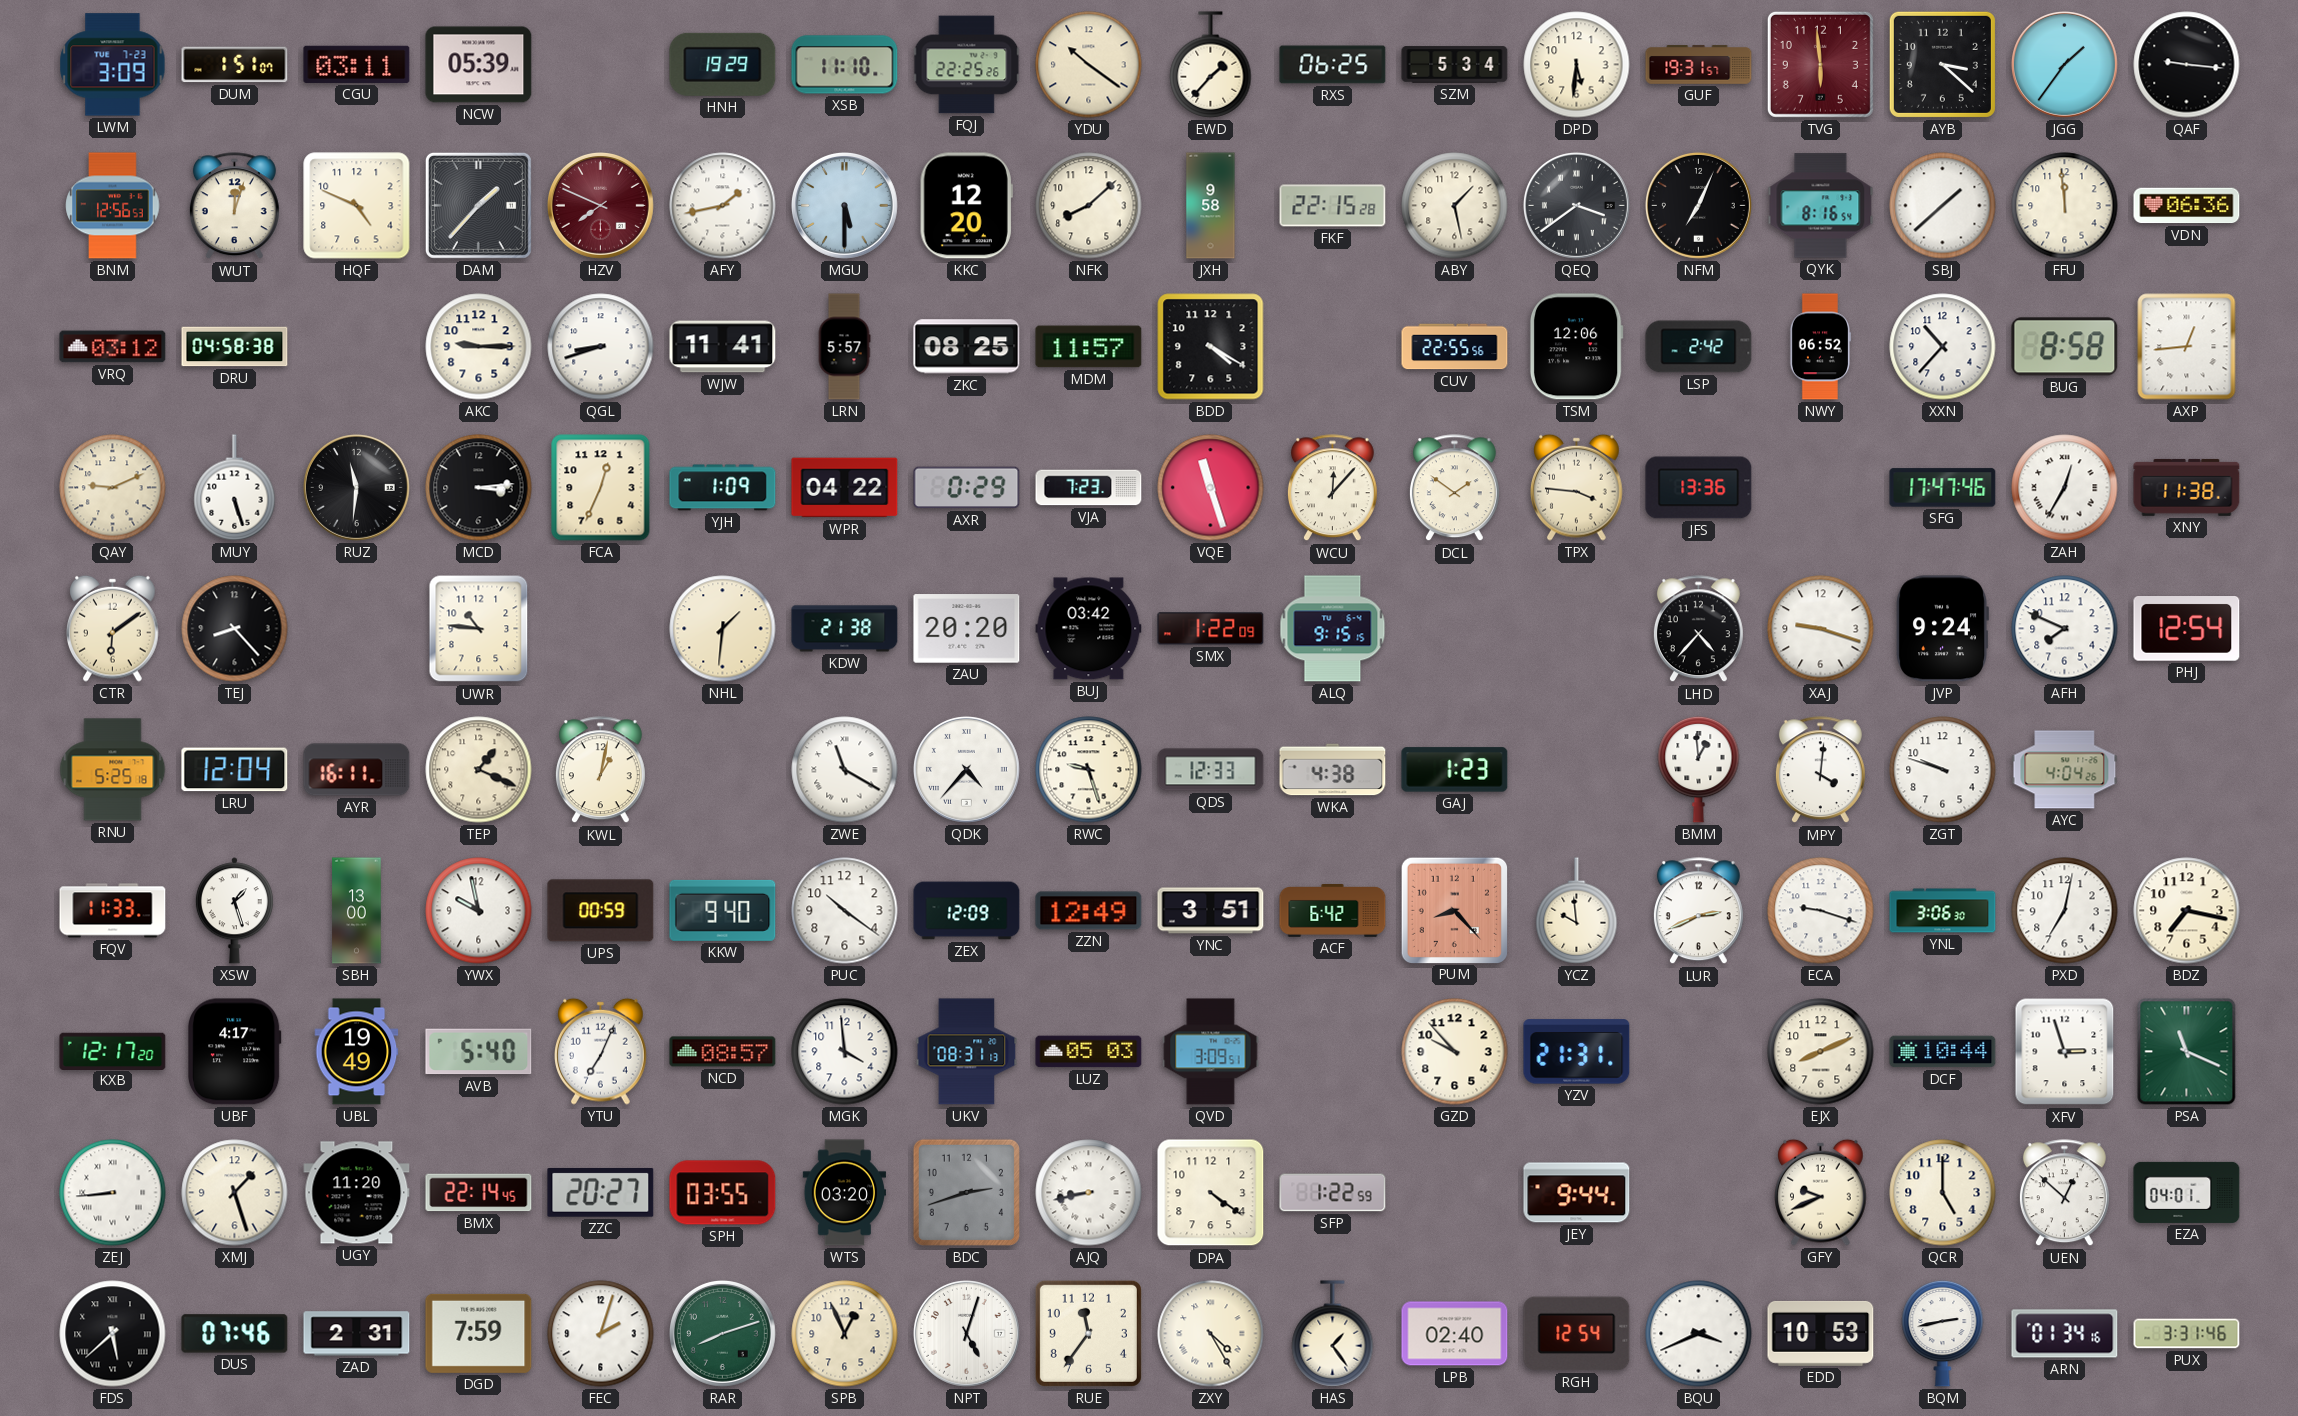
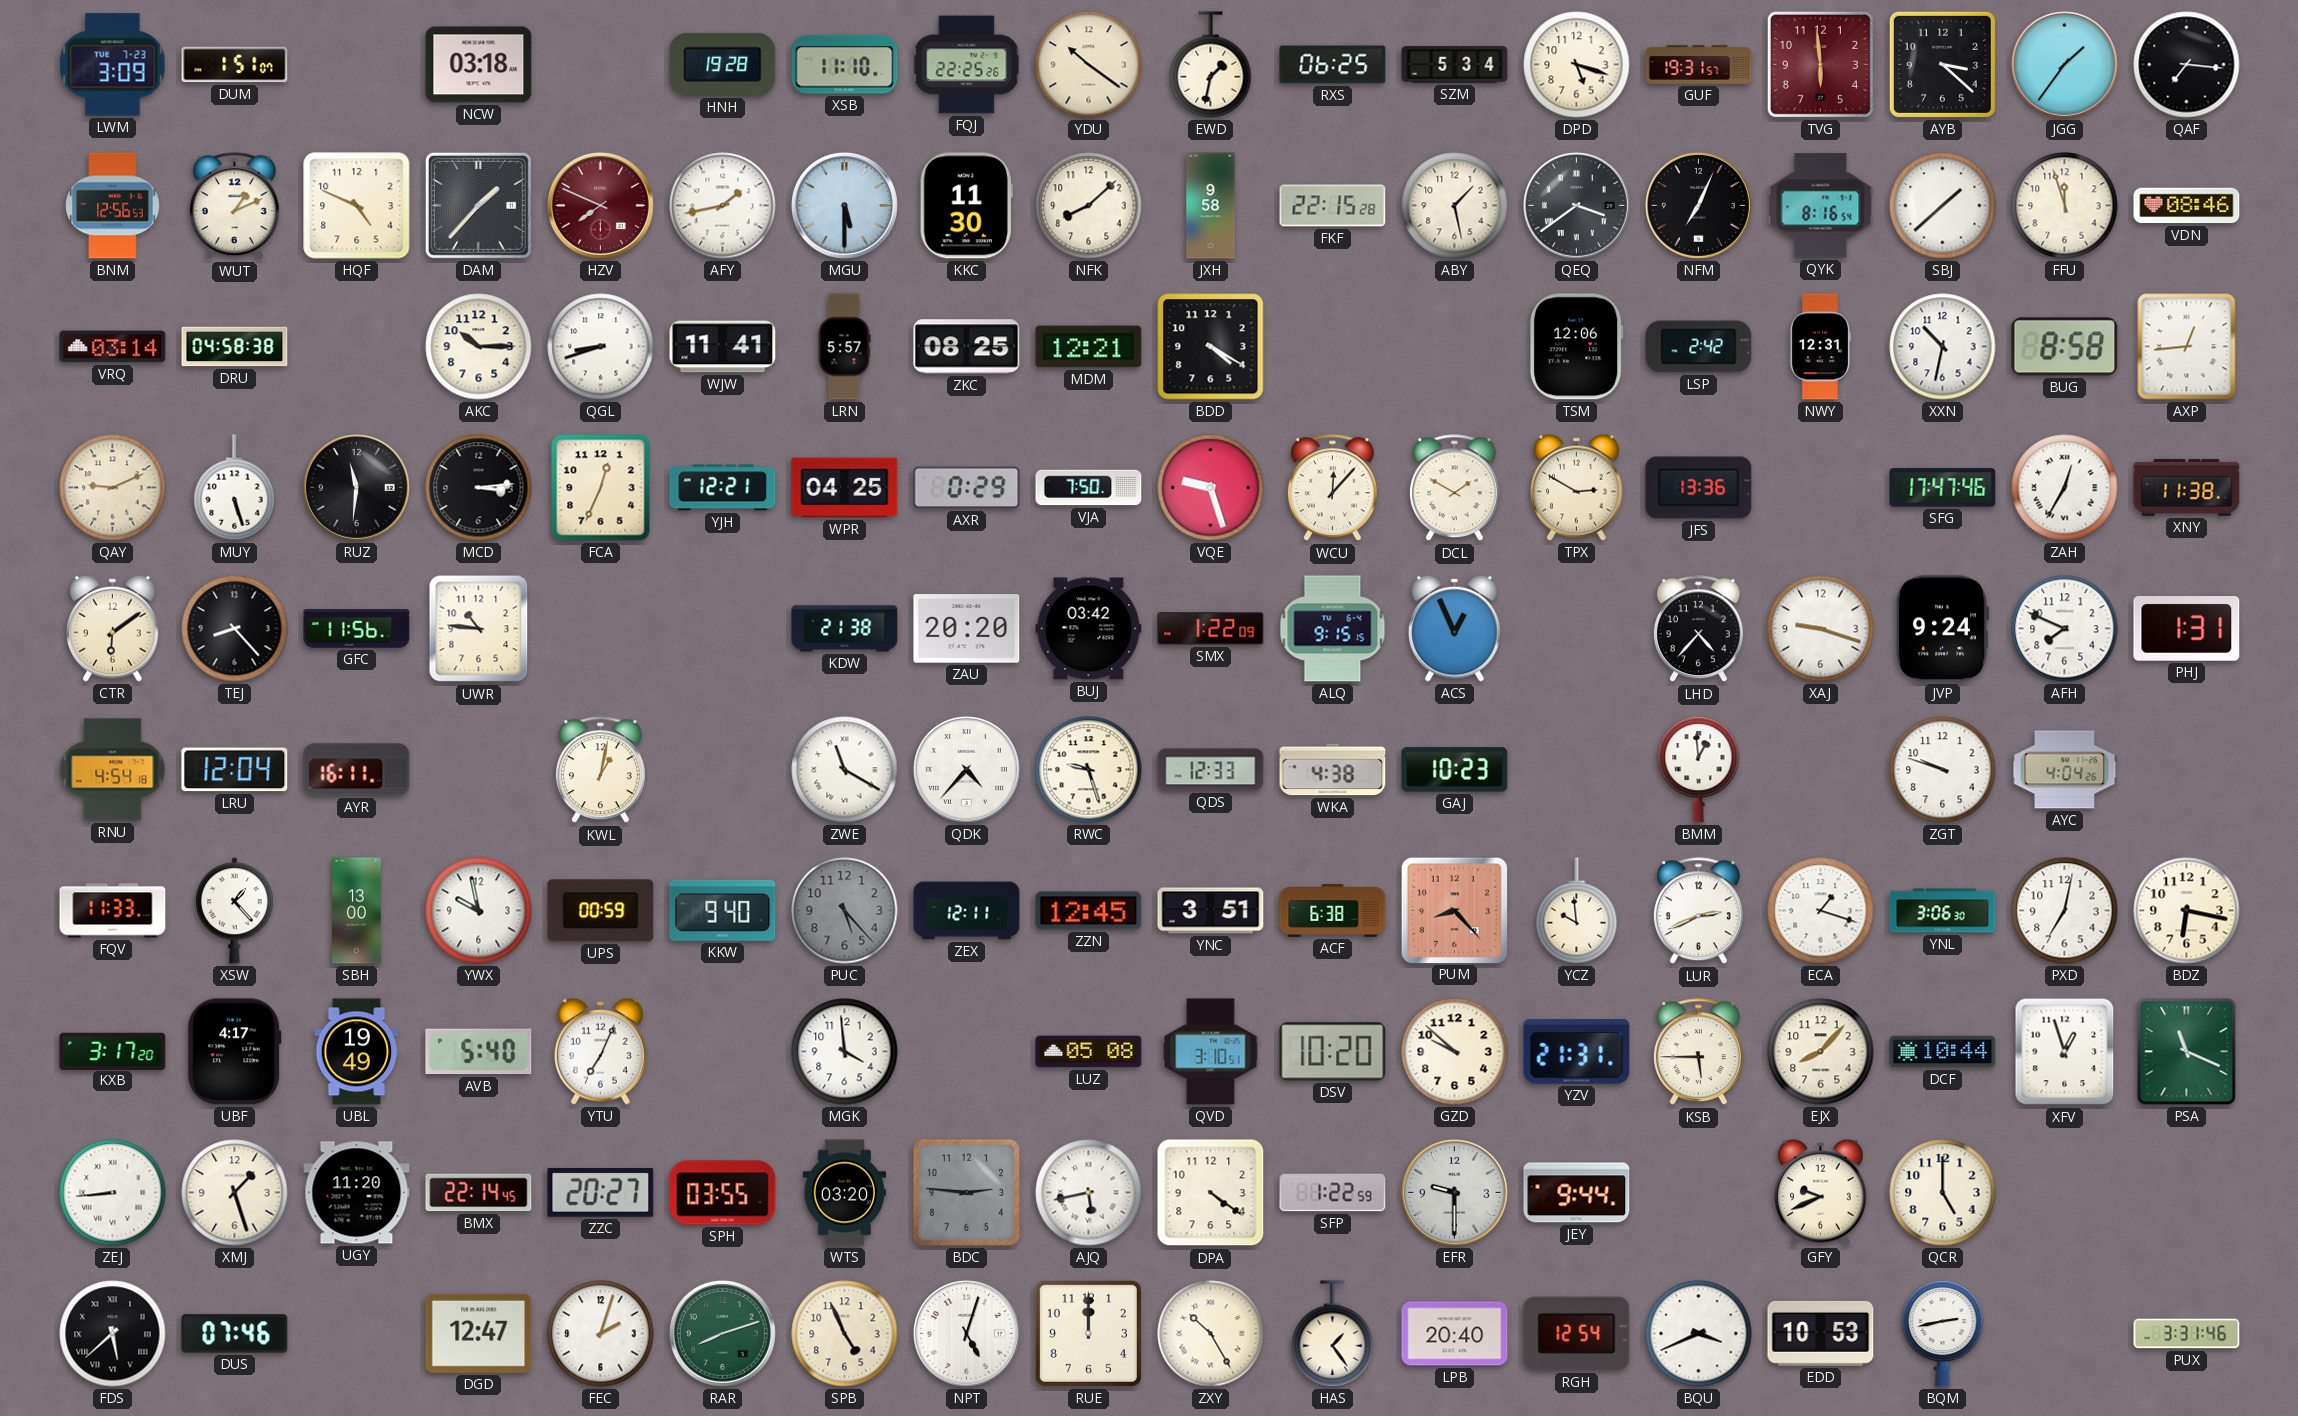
CGU: 03:11 -> none
NCW: 05:39 -> 03:18
HNH: 19:29 -> 19:28
EWD: 1:37 -> 1:32
DPD: 5:31 -> 5:18
QAF: 9:16 -> 7:16
WUT: 12:03 -> 1:11
KKC: 12:20 -> 11:30
FFU: 11:59 -> 11:57
VDN: 06:36 -> 08:46
VRQ: 03:12 -> 03:14
AKC: 9:15 -> 10:15
MDM: 11:57 -> 12:21
CUV: 22:55 -> none
NWY: 06:52 -> 12:31
XXN: 10:37 -> 10:32
YJH: 1:09 -> 12:21
WPR: 04:22 -> 04:25
VJA: 7:23 -> 7:50
VQE: 11:27 -> 9:27
DCL: 1:51 -> 1:50
TPX: 3:46 -> 2:50
GFC: none -> 11:56
NHL: 1:31 -> none
ACS: none -> 12:56
PHJ: 12:54 -> 1:31
RNU: 5:25 -> 4:54
TEP: 1:19 -> none
GAJ: 1:23 -> 10:23
MPY: 4:01 -> none
XSW: 1:27 -> 1:23
PUC: 10:21 -> 5:23
PUC dial: white -> grey
ZEX: 12:09 -> 12:11
ZZN: 12:49 -> 12:45
ACF: 6:42 -> 6:38
ECA: 9:18 -> 1:18
BDZ: 7:17 -> 6:17
KXB: 12:17 -> 3:17
NCD: 08:57 -> none
UKV: 08:31 -> none
LUZ: 05:03 -> 05:08
QVD: 3:09 -> 3:10
DSV: none -> 10:20
GZD: 9:53 -> 9:52
KSB: none -> 5:45
EJX: 8:11 -> 8:07
XFV: 2:57 -> 12:57
BDC: 2:42 -> 2:46
AJQ: 8:43 -> 5:43
EFR: none -> 9:30
UEN: 12:52 -> none
EZA: 04:01 -> none
ZAD: 2:31 -> none
DGD: 7:59 -> 12:47
SPB: 12:56 -> 4:56
RUE: 11:36 -> 12:00
ZXY: 4:25 -> 10:25
LPB: 02:40 -> 20:40
ARN: 01:34 -> none
